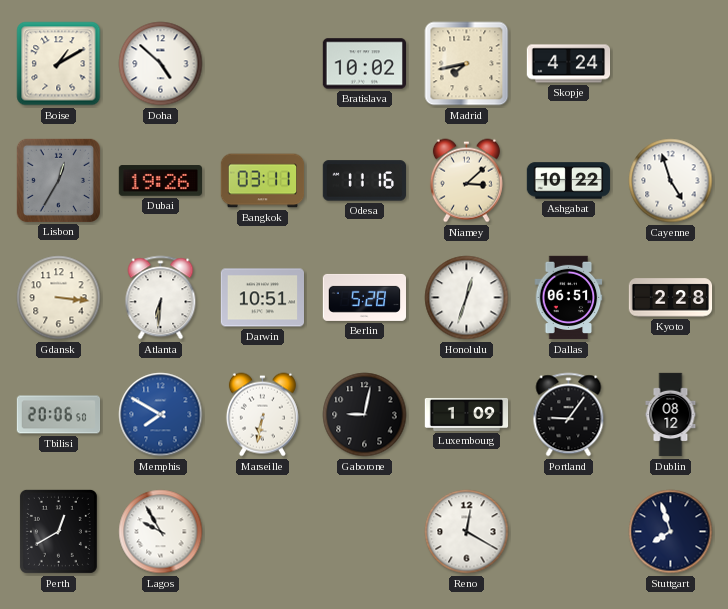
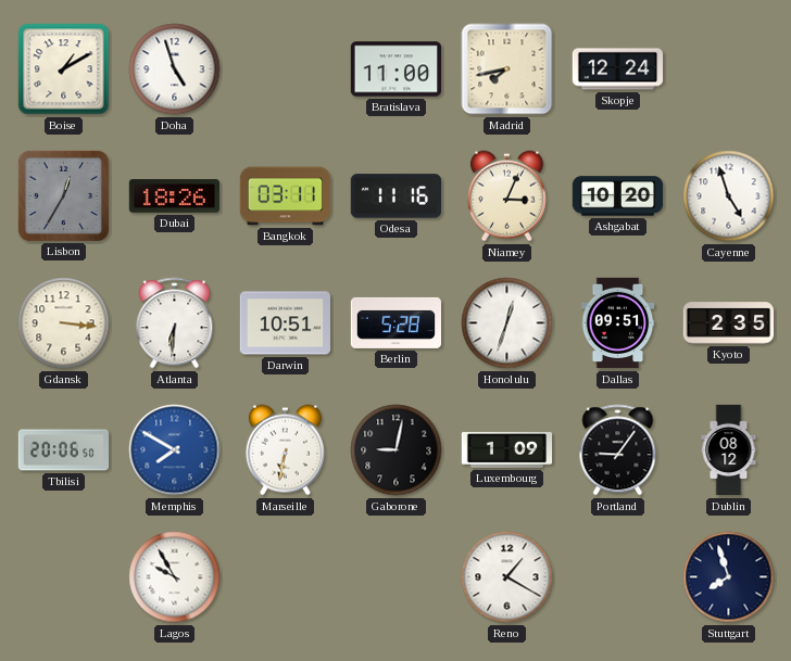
Doha: 4:52 -> 4:57
Bratislava: 10:02 -> 11:00
Skopje: 4:24 -> 12:24
Dubai: 19:26 -> 18:26
Niamey: 3:08 -> 3:04
Ashgabat: 10:22 -> 10:20
Dallas: 06:51 -> 09:51
Kyoto: 2:28 -> 2:35
Perth: 12:40 -> none
Reno: 12:20 -> 1:20
